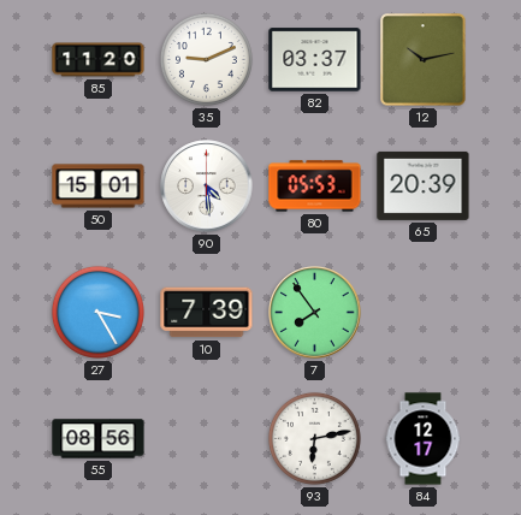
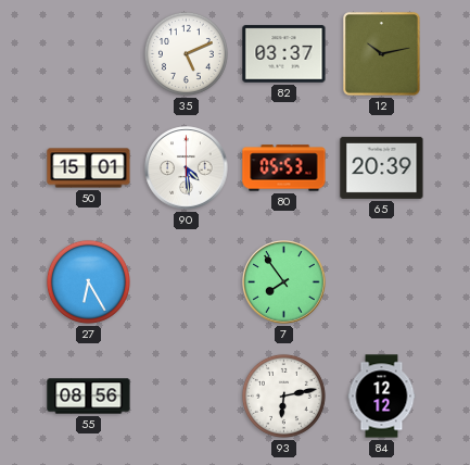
85: 11:20 -> none
35: 9:11 -> 5:11
27: 3:25 -> 6:25
10: 7:39 -> none
84: 12:17 -> 12:12
